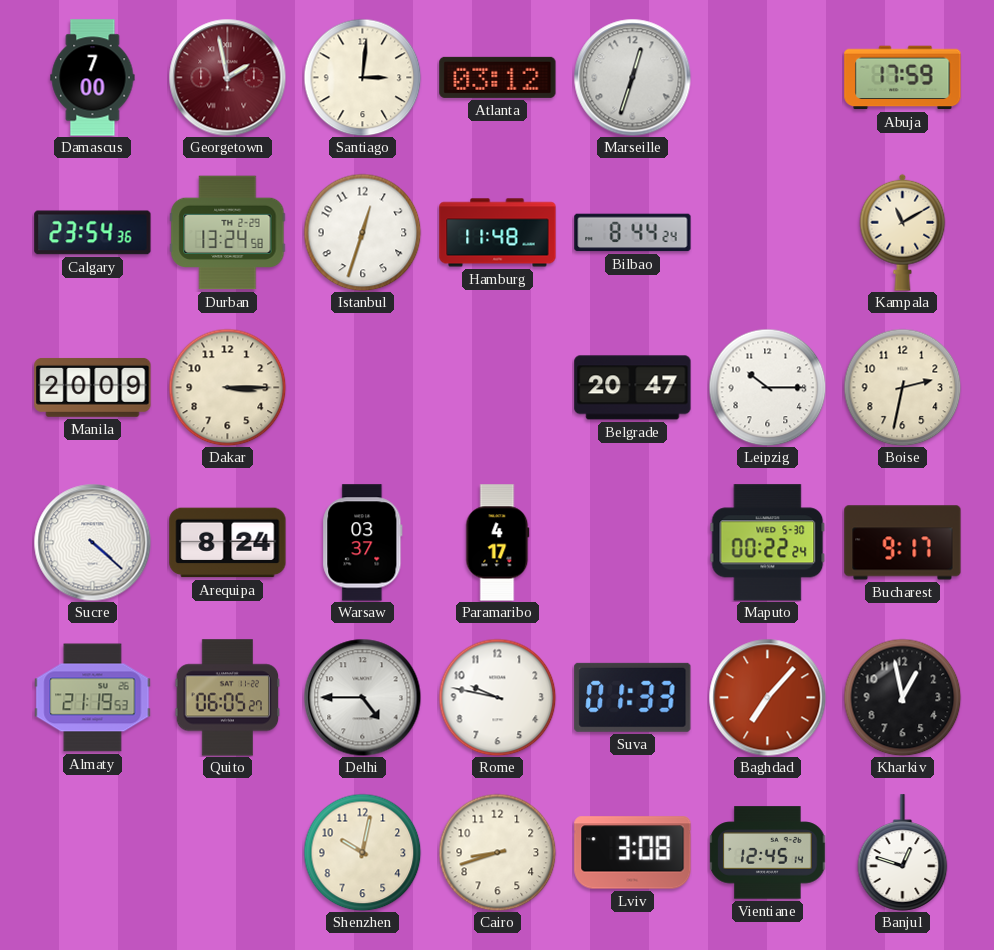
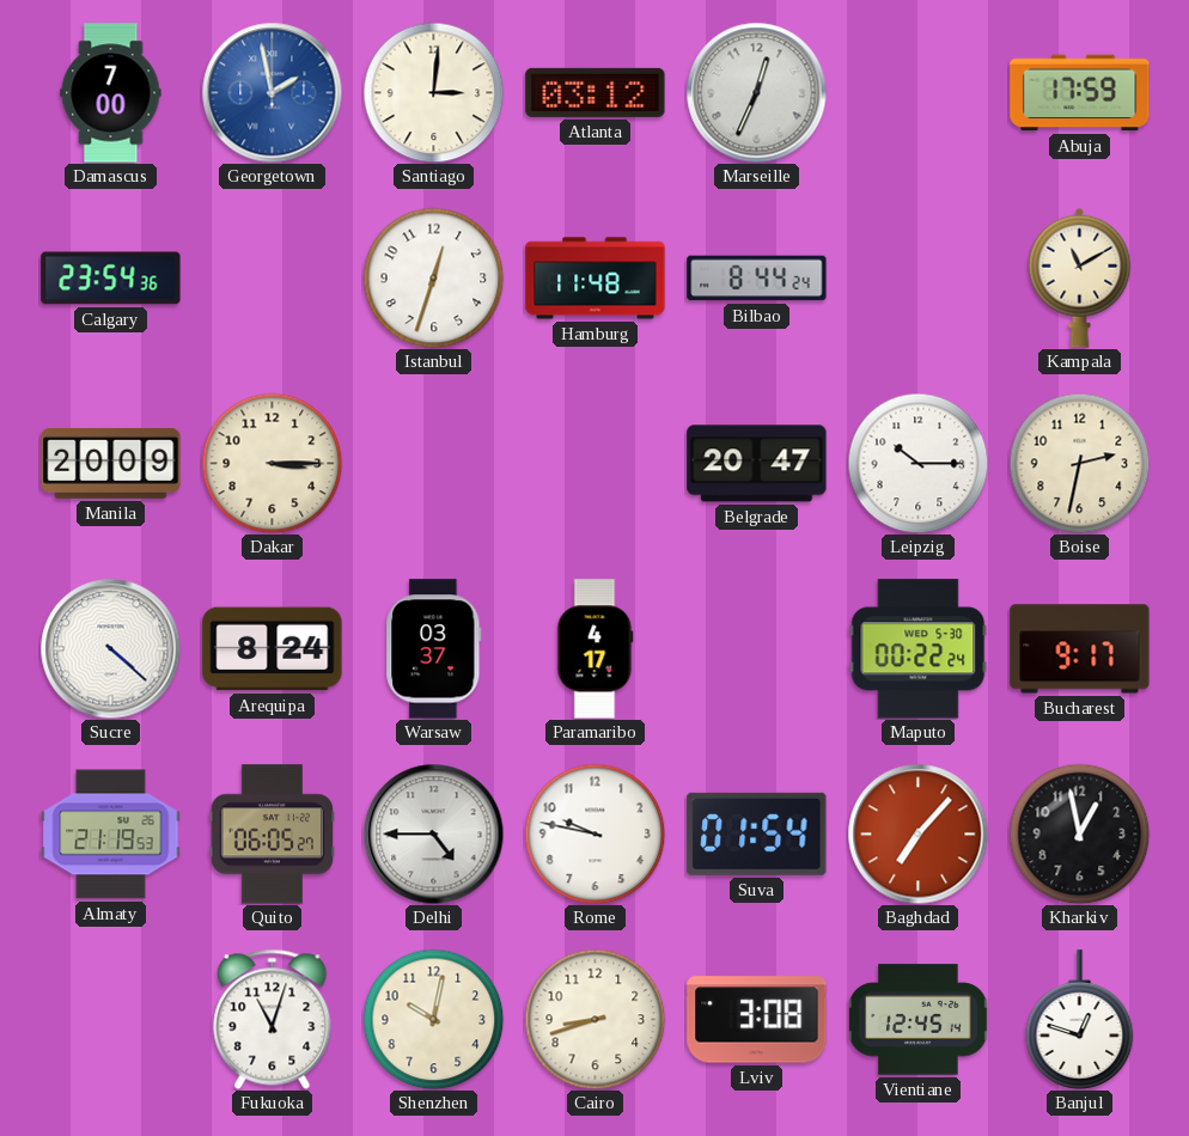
Georgetown dial: burgundy -> blue
Marseille: 12:33 -> 12:34
Durban: 13:24 -> none
Suva: 01:33 -> 01:54
Fukuoka: none -> 11:03
